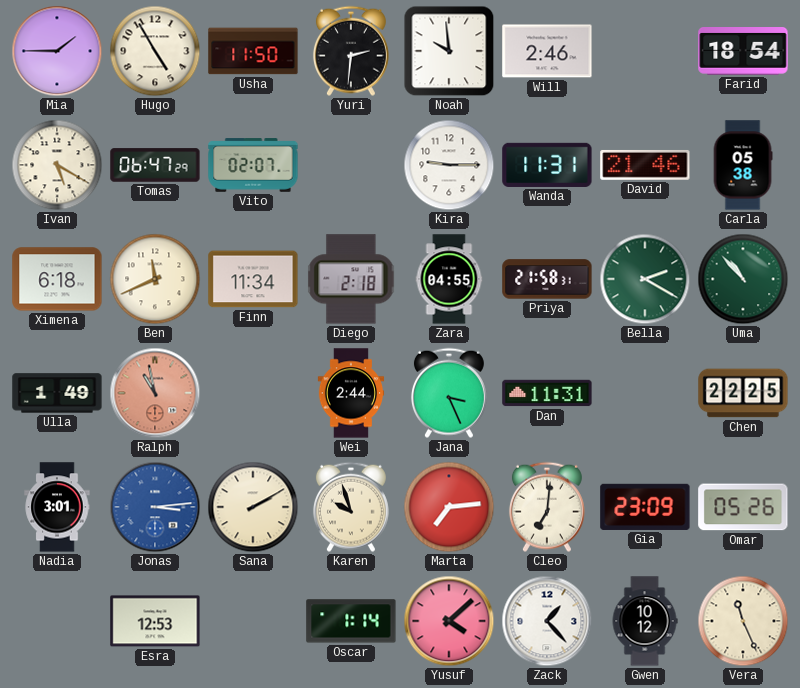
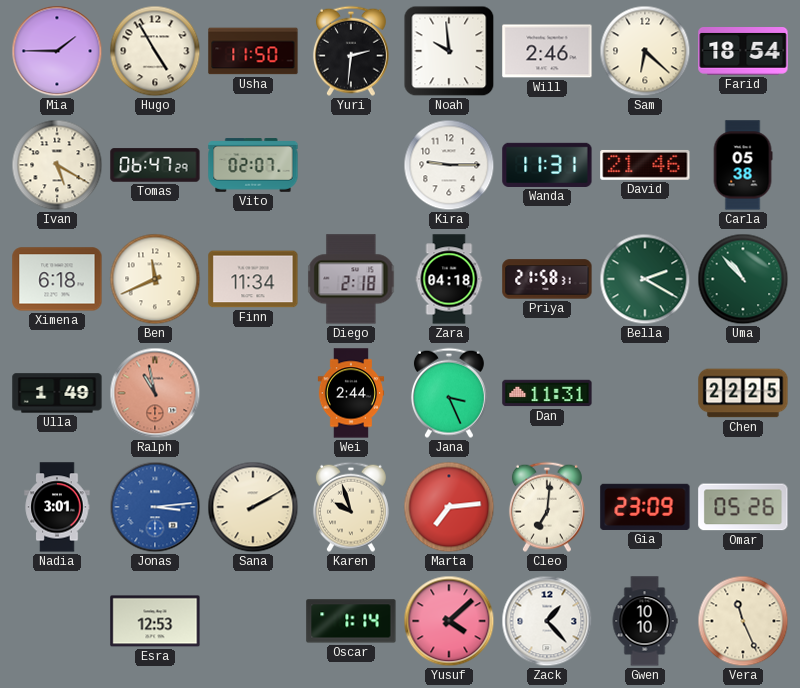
Sam: none -> 6:22
Zara: 04:55 -> 04:18
Gwen: 10:12 -> 10:10
